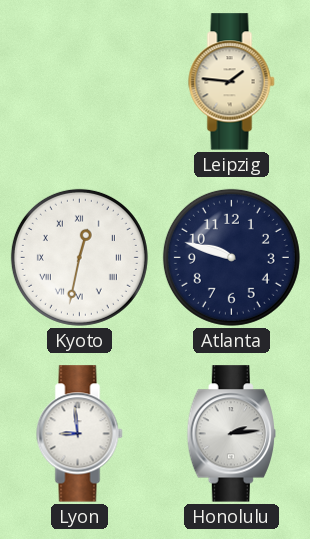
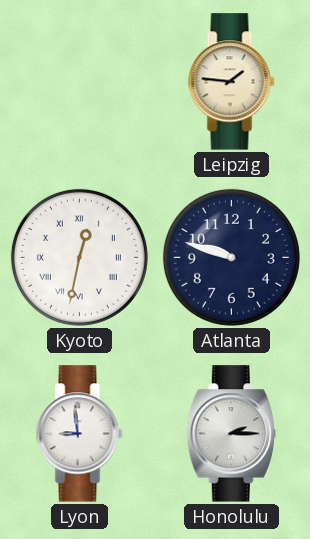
Honolulu: 2:14 -> 2:15
